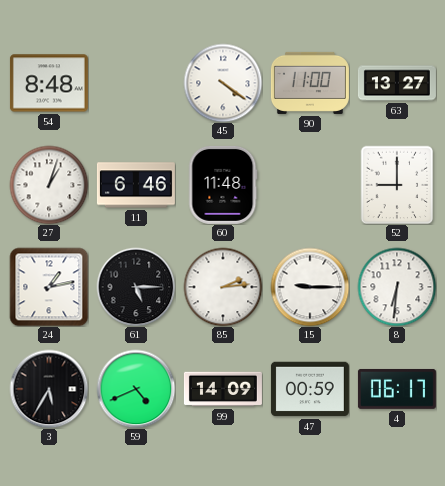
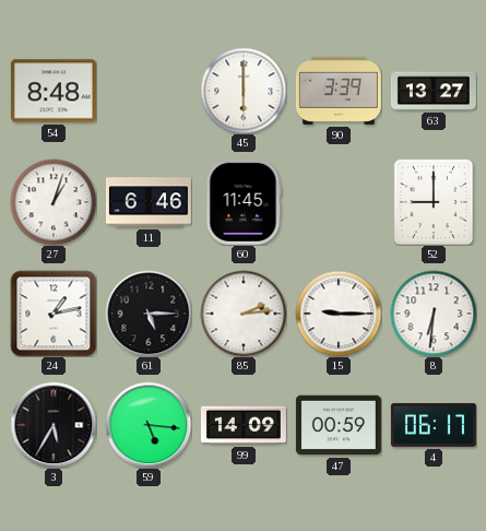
45: 4:21 -> 6:00
90: 11:00 -> 3:39
60: 11:48 -> 11:45
59: 4:41 -> 5:16
